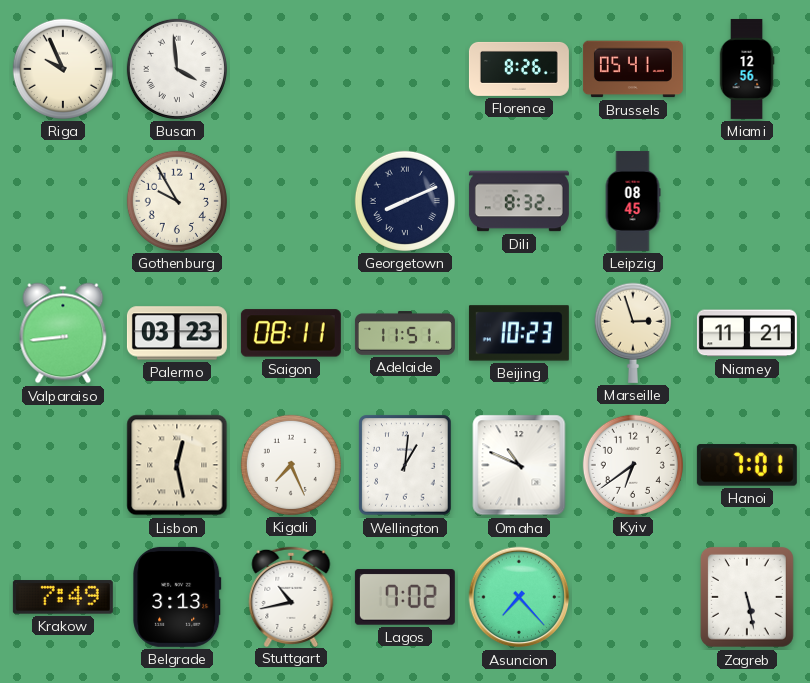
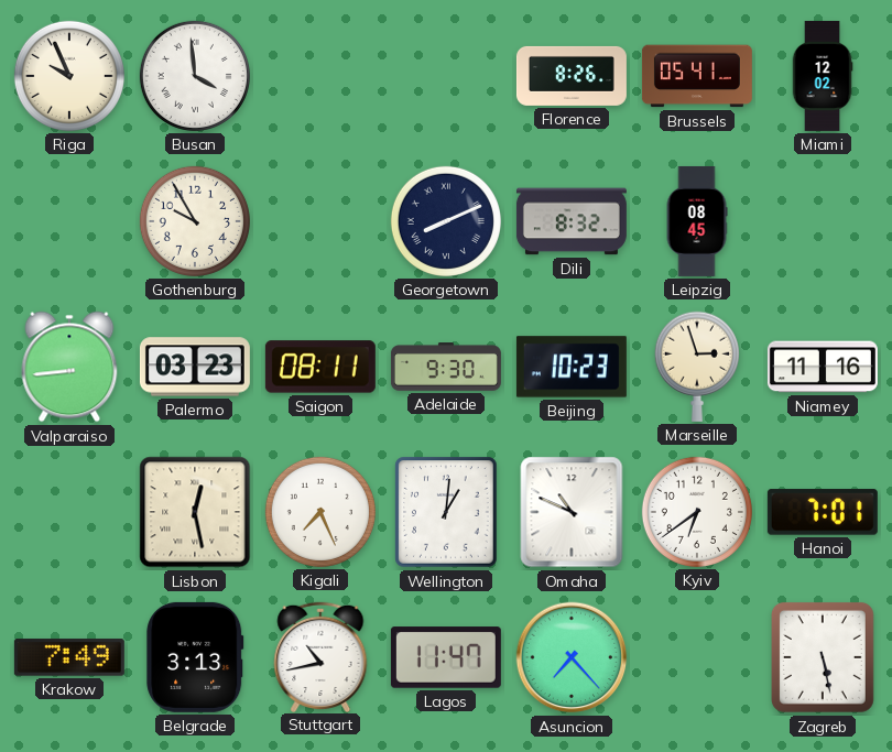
Miami: 12:56 -> 12:02
Adelaide: 11:51 -> 9:30
Niamey: 11:21 -> 11:16
Lagos: 7:02 -> 11:47
